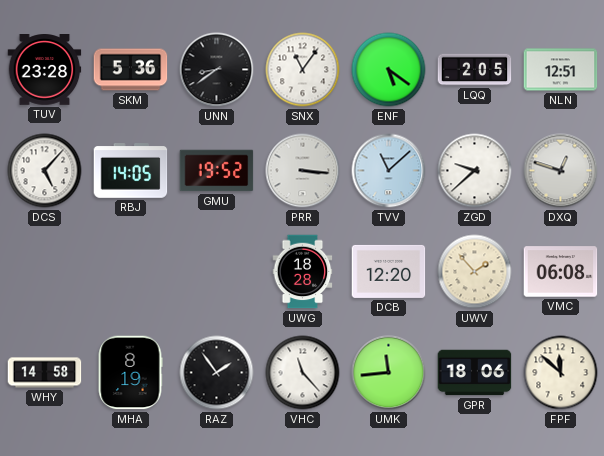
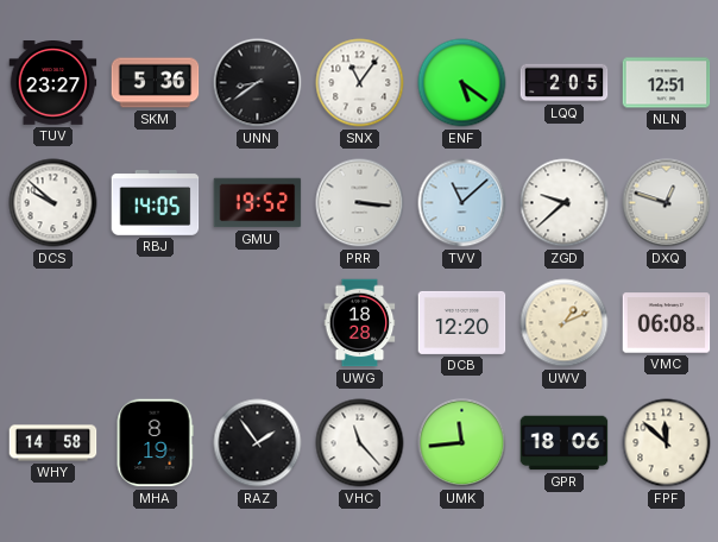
TUV: 23:28 -> 23:27
DCS: 5:07 -> 9:52
UWV: 1:53 -> 1:11
